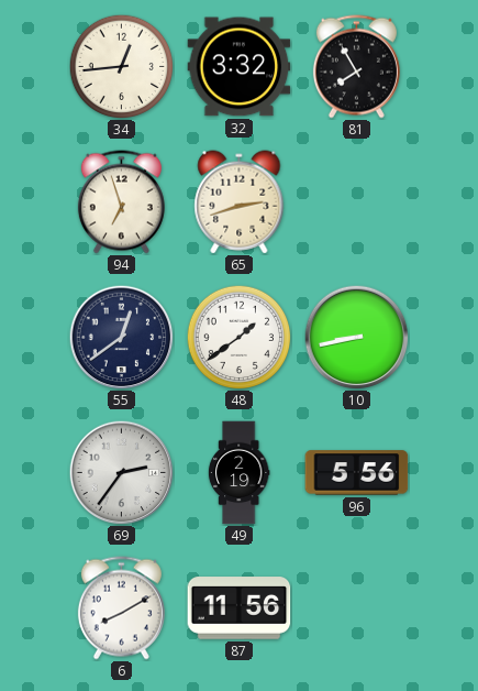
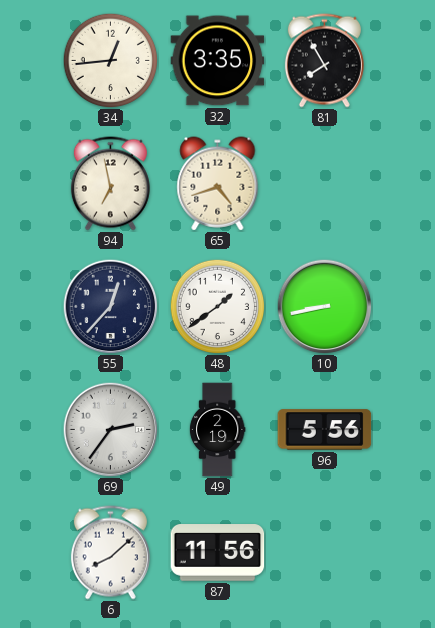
32: 3:32 -> 3:35
94: 6:57 -> 6:58
65: 2:42 -> 4:42
55: 12:39 -> 12:37
6: 8:10 -> 8:08
